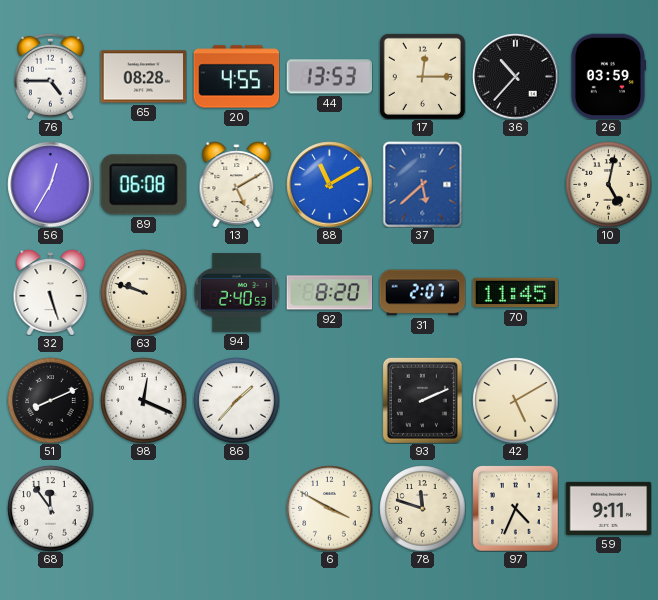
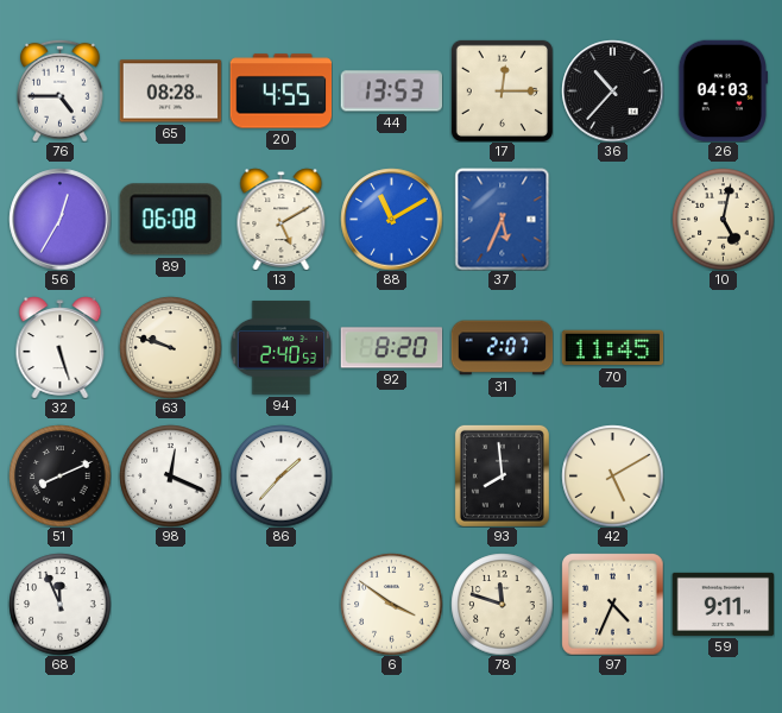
26: 03:59 -> 04:03
37: 5:38 -> 5:34
93: 2:11 -> 7:59
68: 11:54 -> 11:56
6: 3:50 -> 3:51
